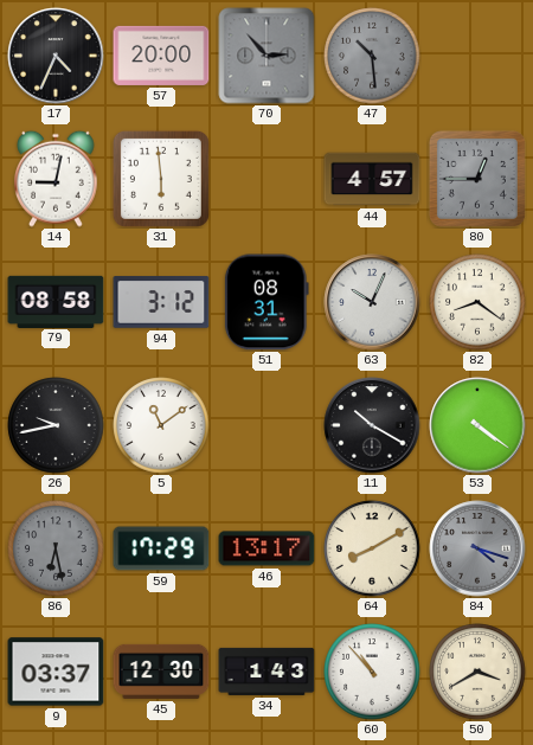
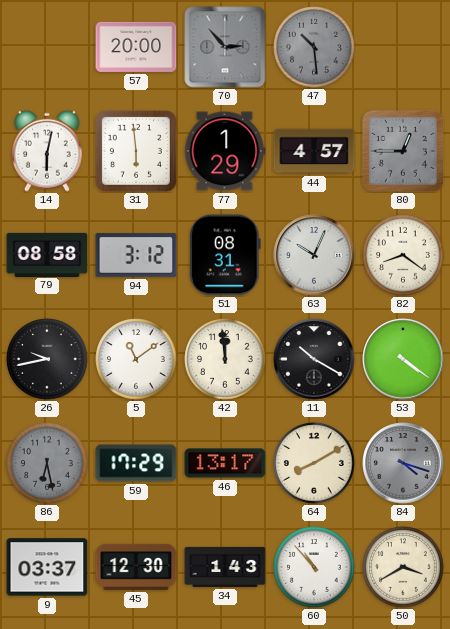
17: 4:34 -> none
14: 9:02 -> 6:02
77: none -> 1:29
42: none -> 11:59
